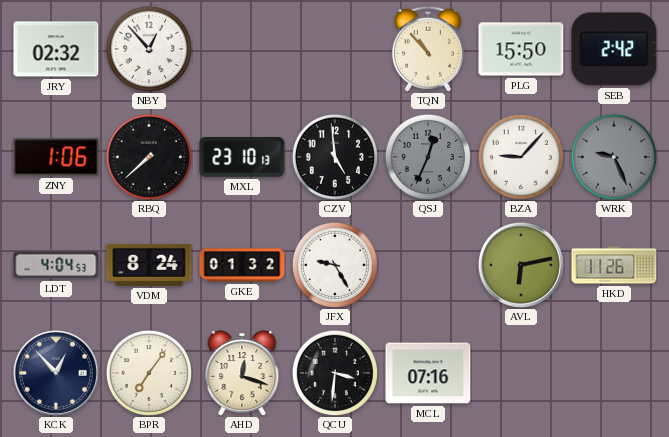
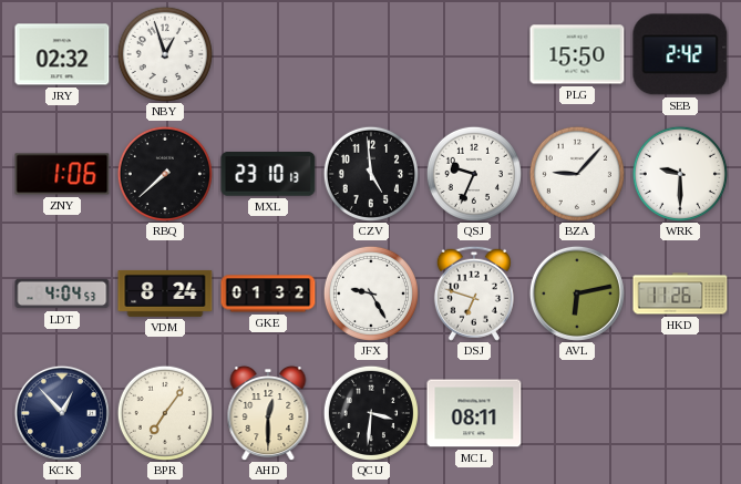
NBY: 12:53 -> 12:57
TQN: 10:53 -> none
QSJ: 12:34 -> 9:34
QSJ dial: grey -> white
WRK: 9:26 -> 9:30
WRK dial: grey -> white
DSJ: none -> 6:48
AHD: 12:18 -> 12:30
MCL: 07:16 -> 08:11
